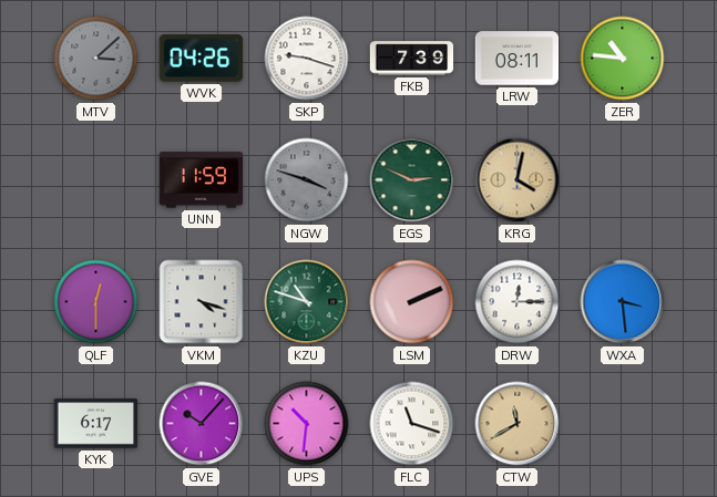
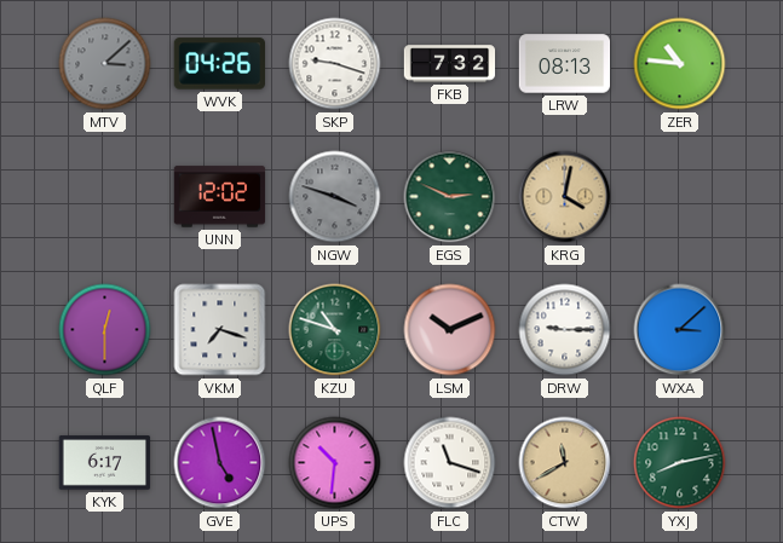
FKB: 7:39 -> 7:32
LRW: 08:11 -> 08:13
UNN: 11:59 -> 12:02
VKM: 4:18 -> 7:18
LSM: 2:11 -> 10:11
DRW: 12:15 -> 9:15
WXA: 3:29 -> 3:08
GVE: 10:07 -> 4:58
YXJ: none -> 8:13
